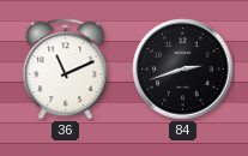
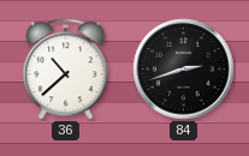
36: 11:11 -> 10:38
